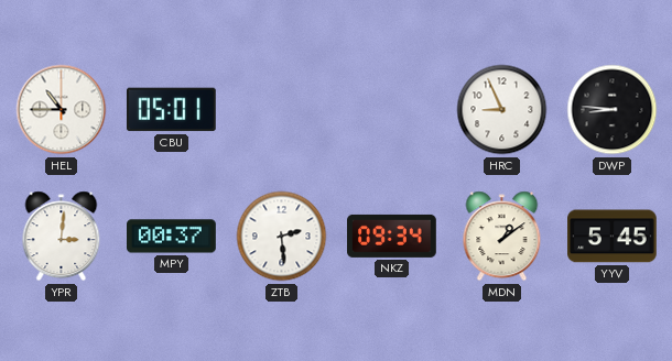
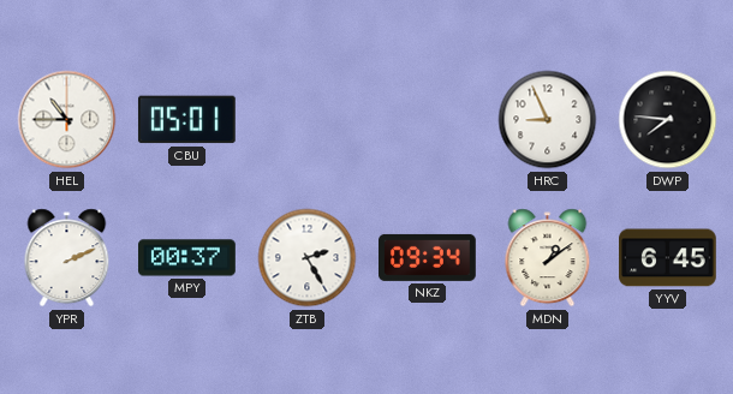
DWP: 8:46 -> 7:46
YPR: 3:01 -> 2:11
ZTB: 2:29 -> 2:25
YYV: 5:45 -> 6:45
